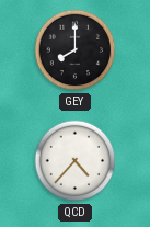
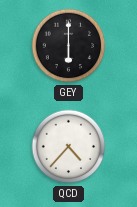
GEY: 8:00 -> 6:00
